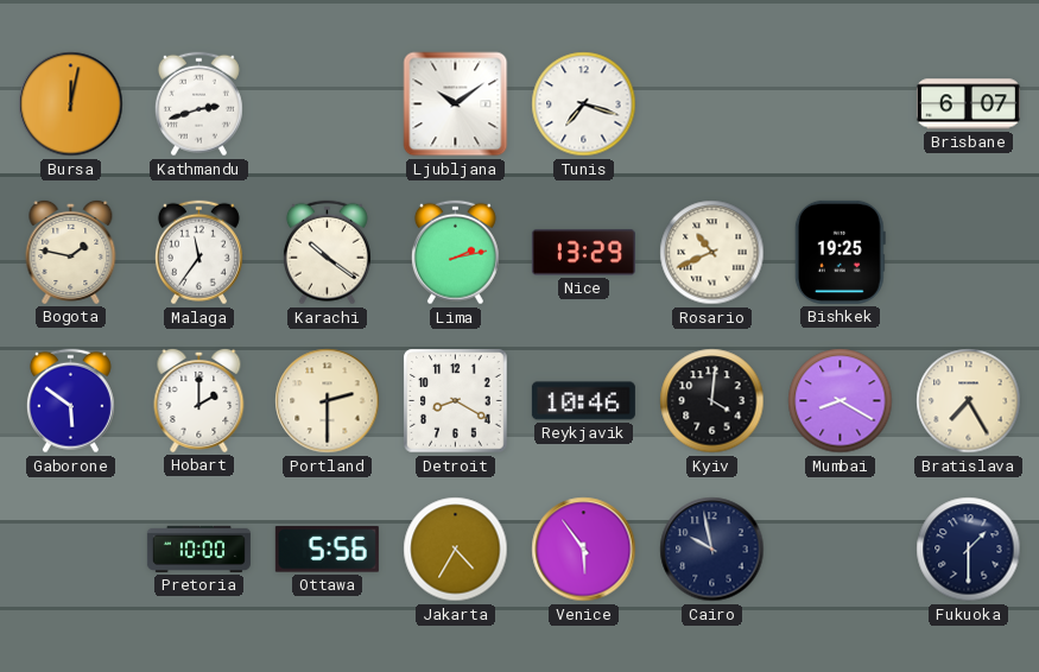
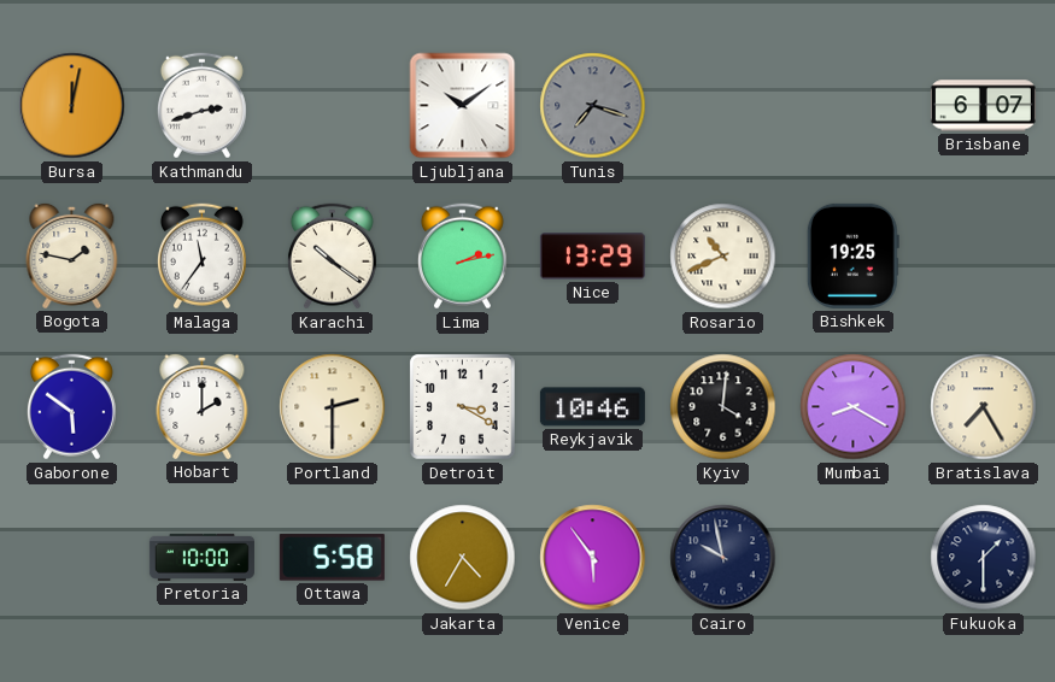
Tunis dial: white -> grey
Detroit: 8:20 -> 3:20
Ottawa: 5:56 -> 5:58
